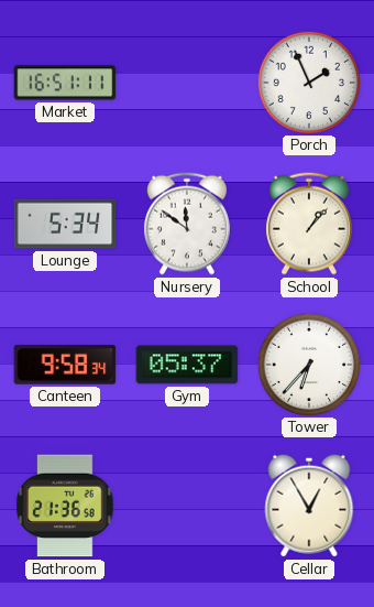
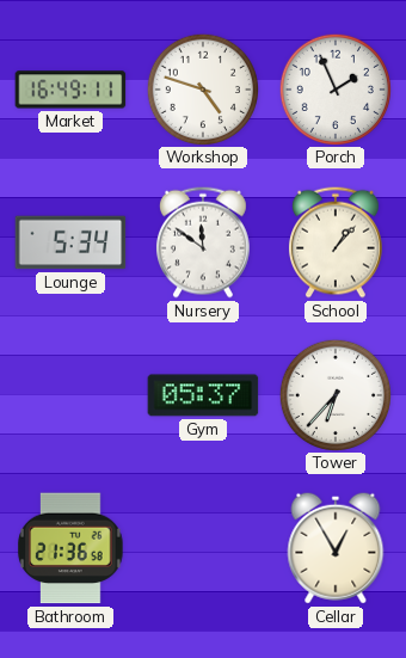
Market: 16:51 -> 16:49
Workshop: none -> 4:48
Canteen: 9:58 -> none
